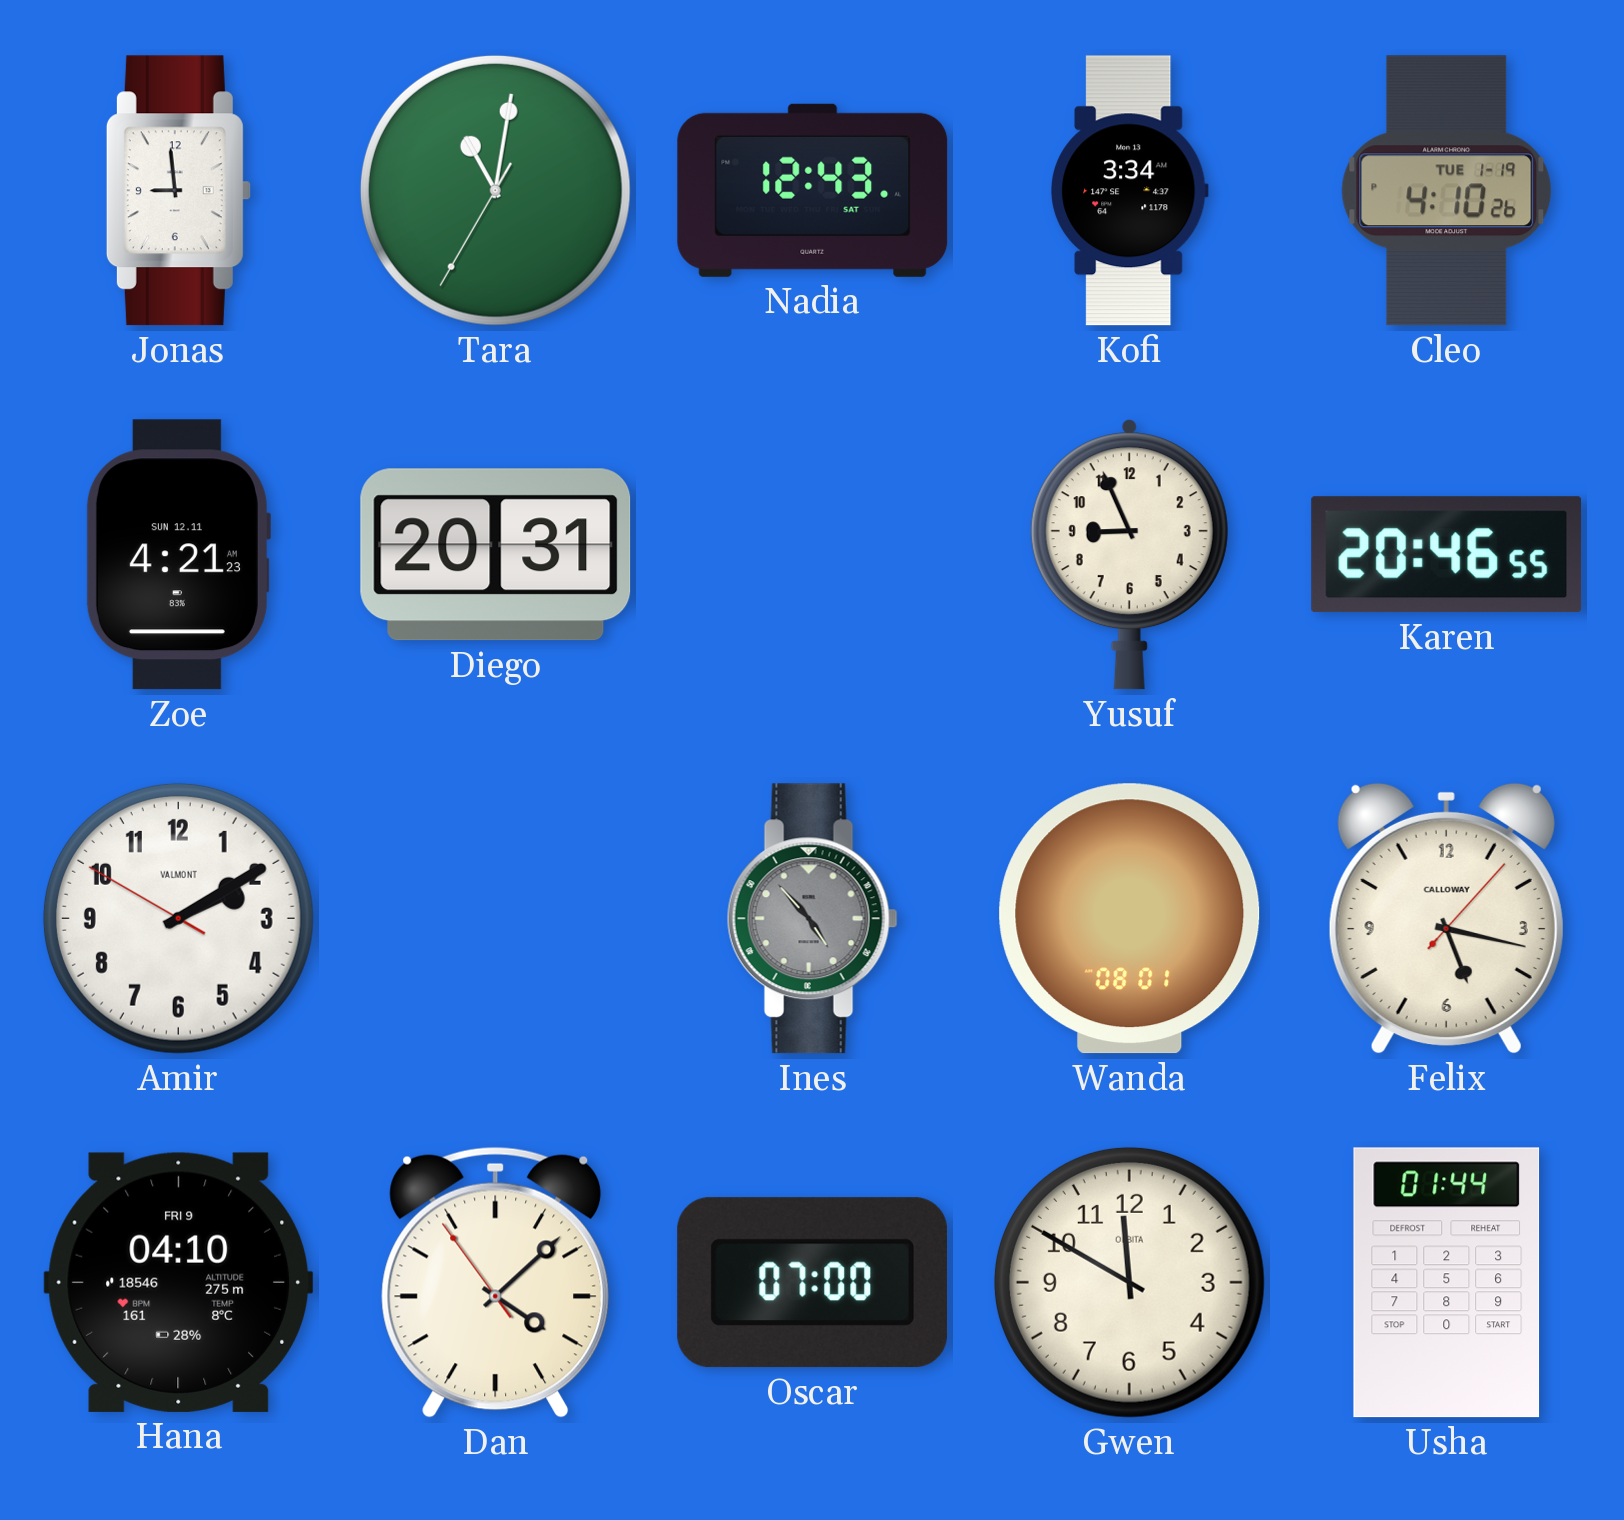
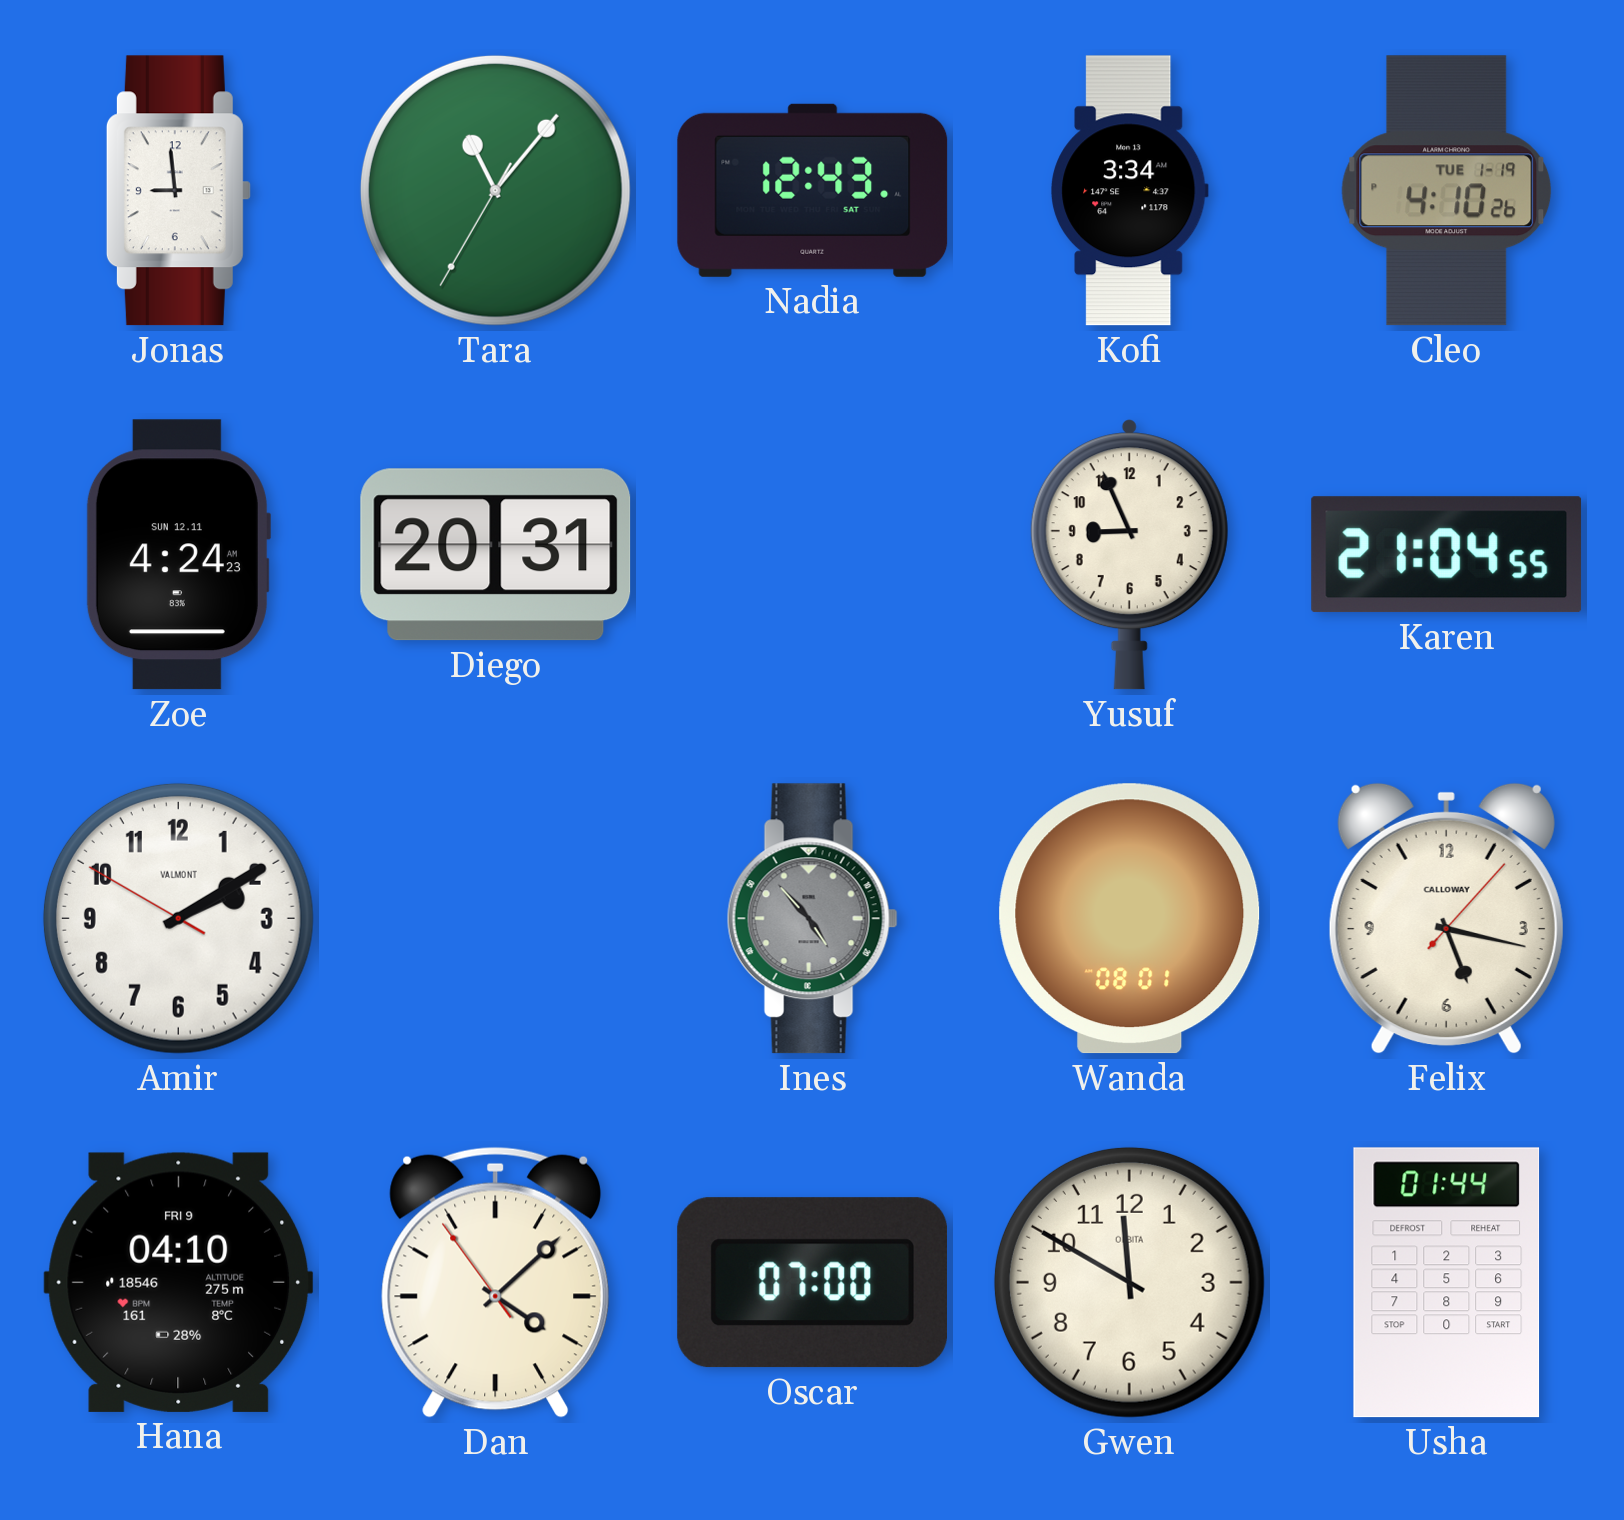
Tara: 11:01 -> 11:06
Zoe: 4:21 -> 4:24
Karen: 20:46 -> 21:04
